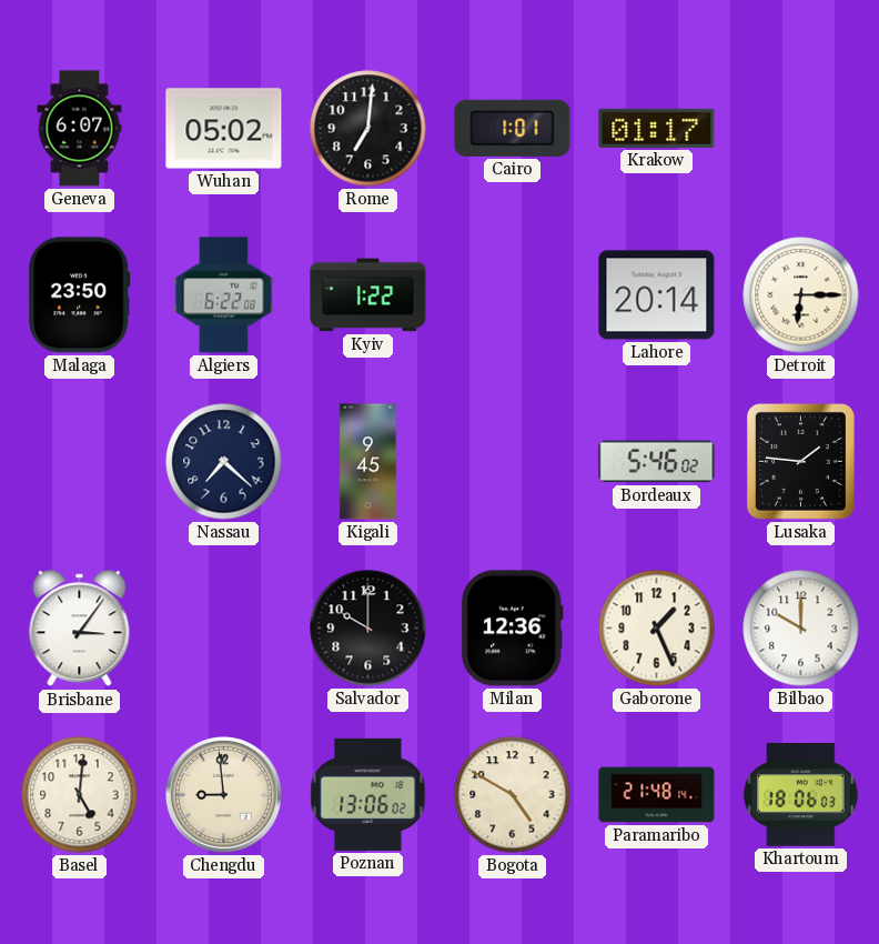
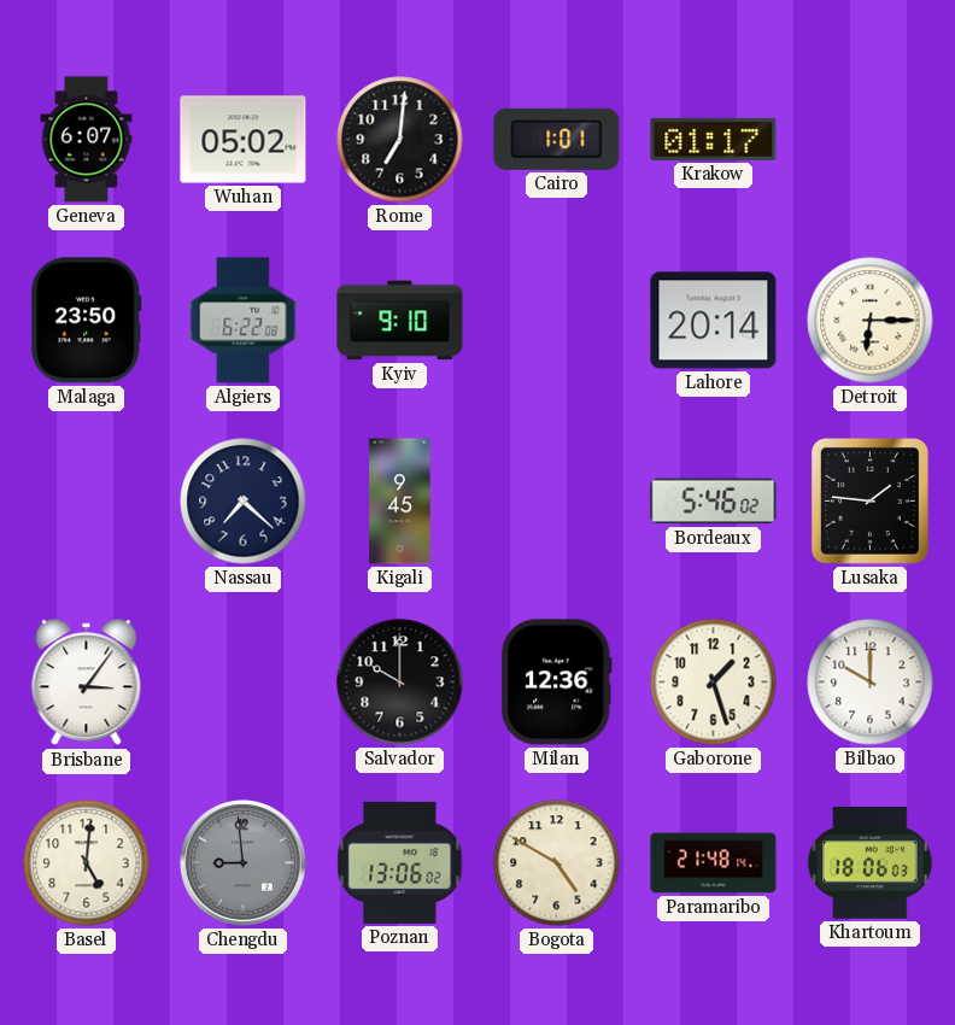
Kyiv: 1:22 -> 9:10
Gaborone: 1:26 -> 1:27
Chengdu dial: cream -> grey
